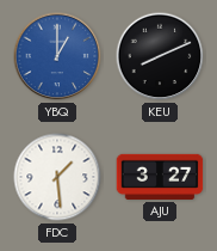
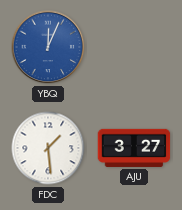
YBQ: 1:00 -> 12:04
KEU: 8:11 -> none
